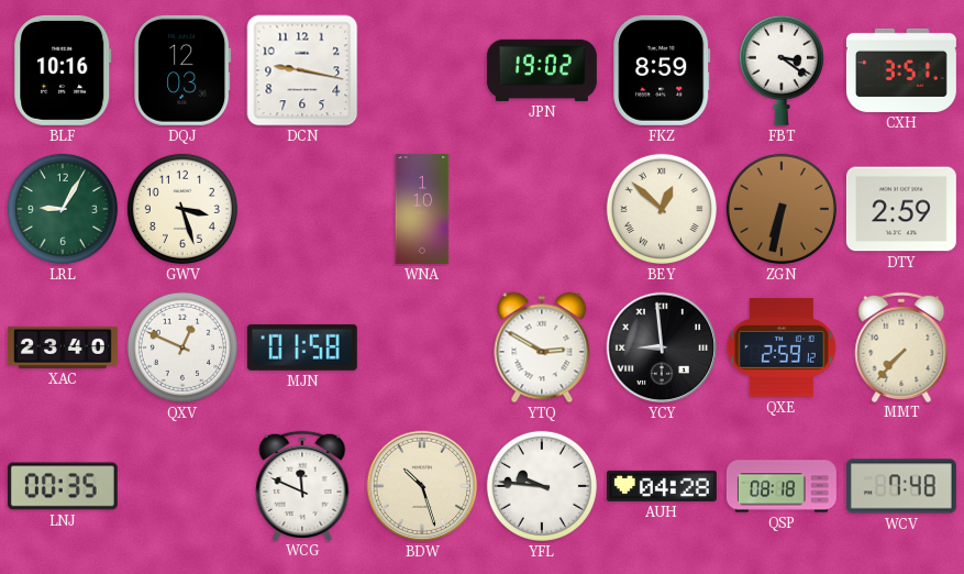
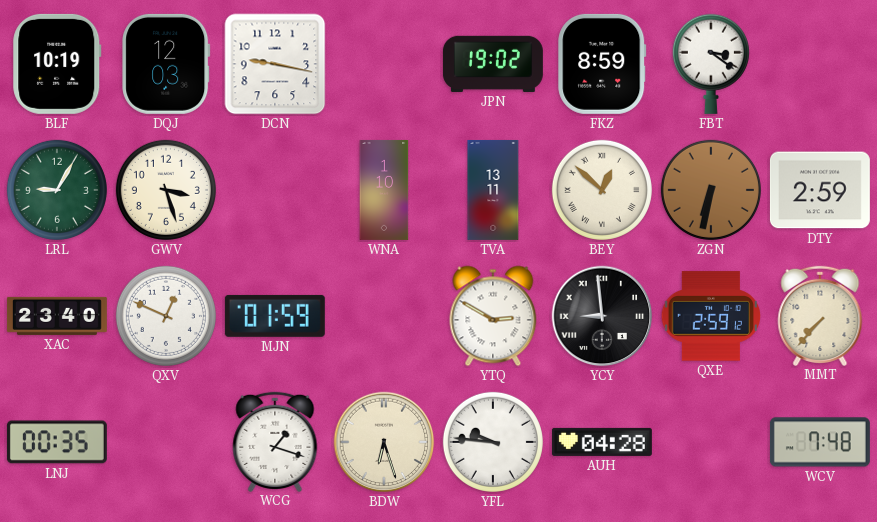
BLF: 10:16 -> 10:19
CXH: 3:51 -> none
TVA: none -> 13:11
MJN: 01:58 -> 01:59
WCG: 11:49 -> 1:18
BDW: 10:27 -> 6:27
QSP: 08:18 -> none
